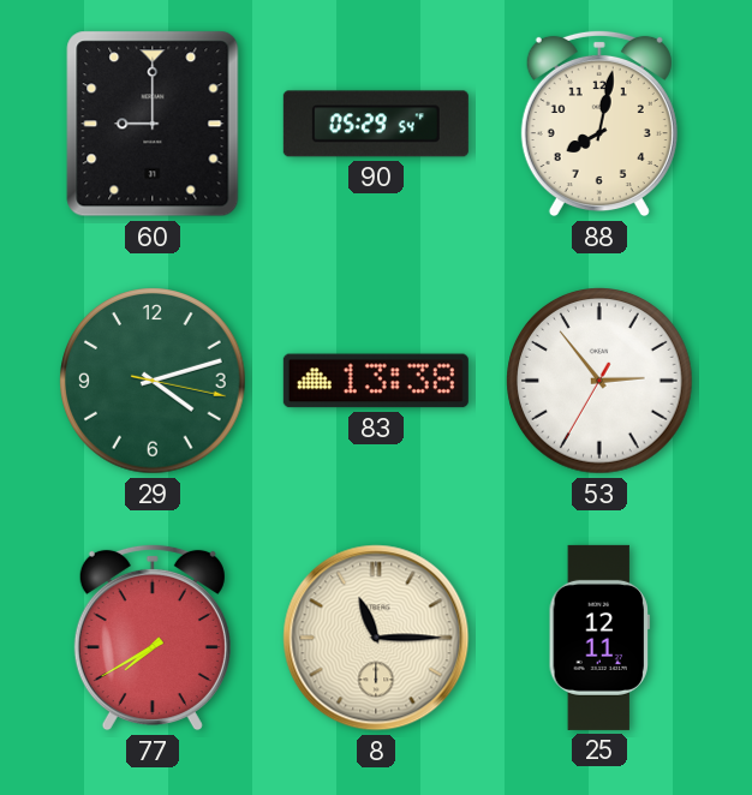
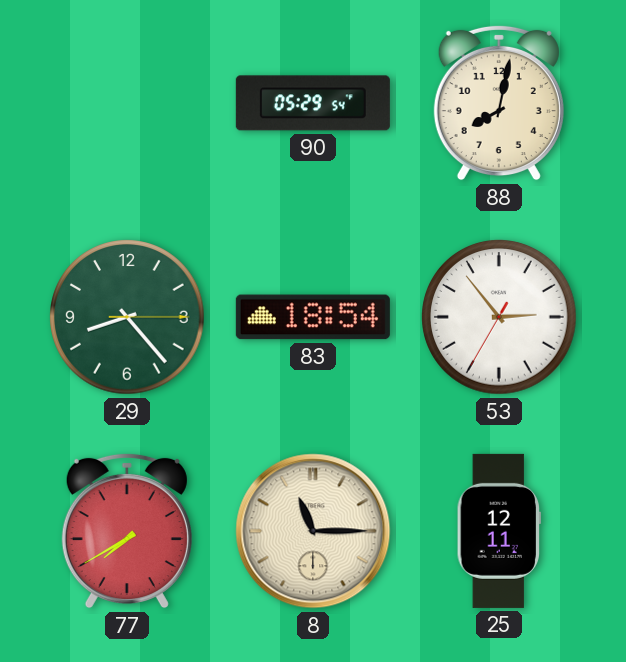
60: 9:00 -> none
29: 4:12 -> 8:23
83: 13:38 -> 18:54
